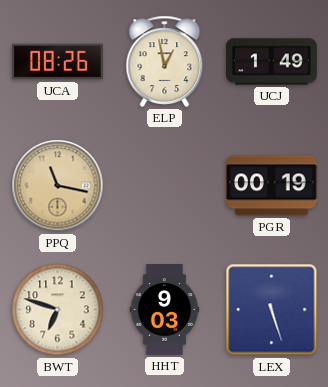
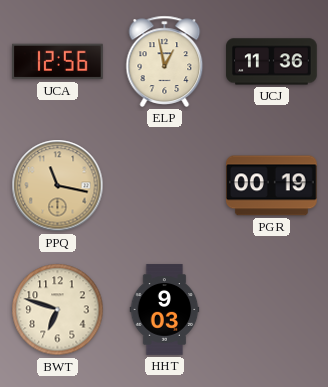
UCA: 08:26 -> 12:56
UCJ: 1:49 -> 11:36
LEX: 5:27 -> none
